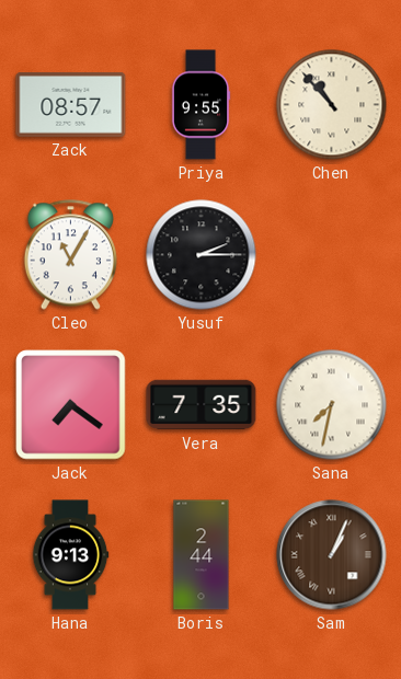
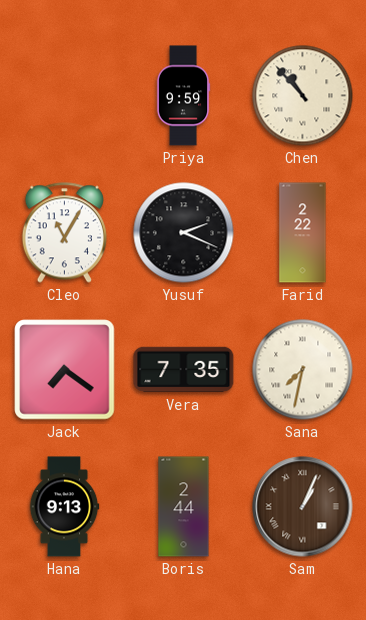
Zack: 08:57 -> none
Priya: 9:55 -> 9:59
Yusuf: 2:15 -> 2:19
Farid: none -> 2:22
